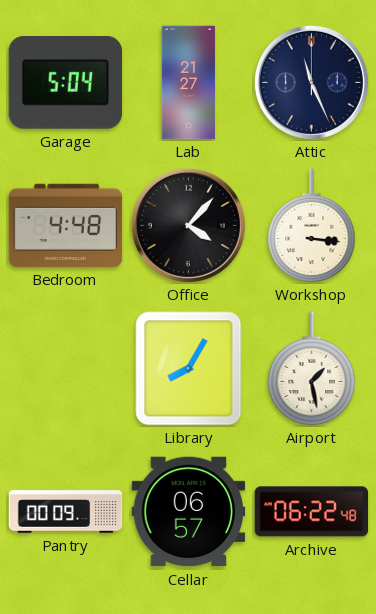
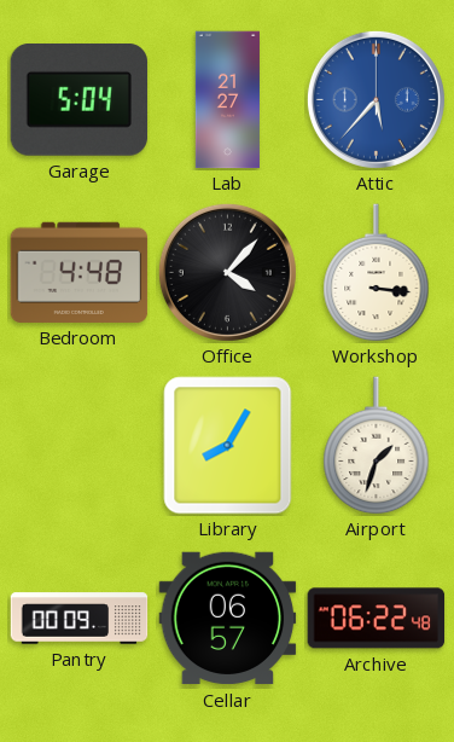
Attic: 11:26 -> 5:37
Attic dial: navy -> blue
Airport: 1:28 -> 1:33
